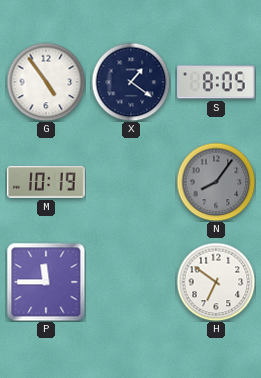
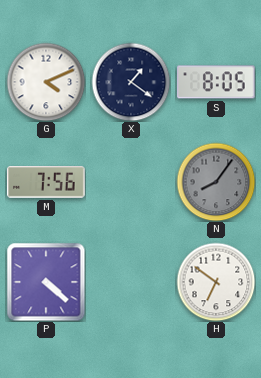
G: 4:54 -> 4:11
M: 10:19 -> 7:56
P: 11:45 -> 4:22
